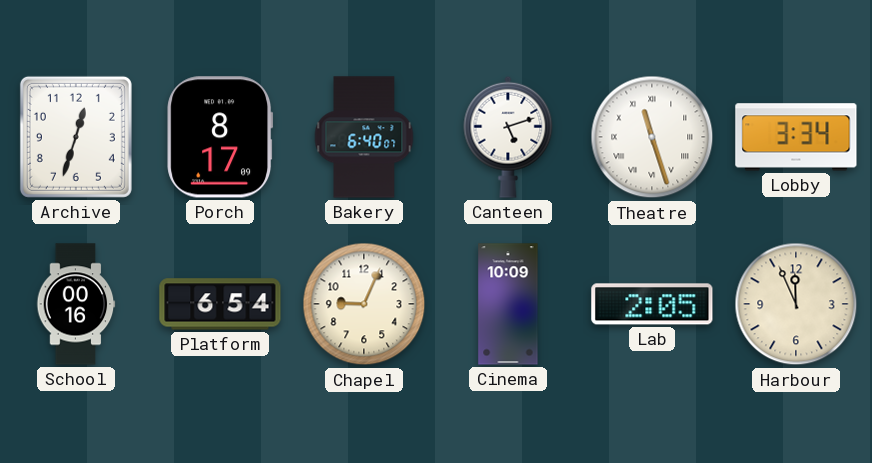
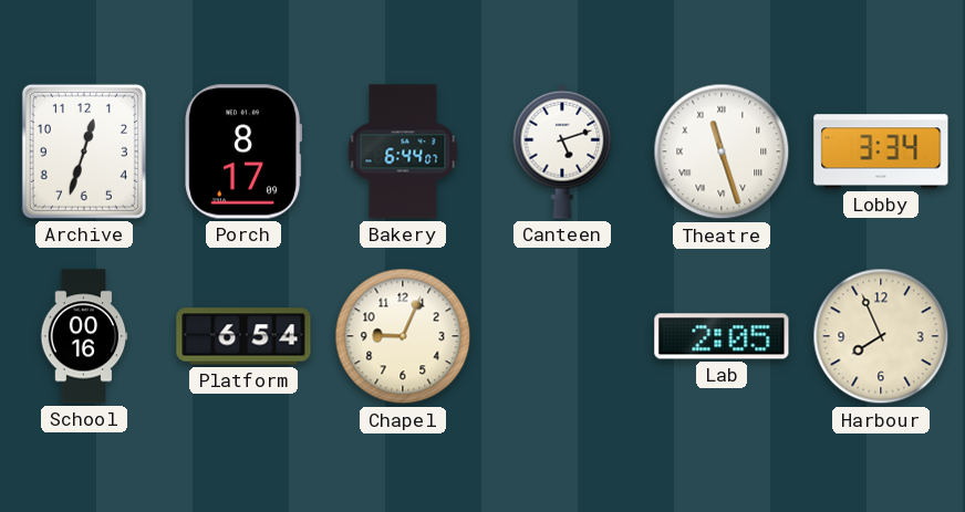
Bakery: 6:40 -> 6:44
Cinema: 10:09 -> none
Harbour: 11:56 -> 7:56
